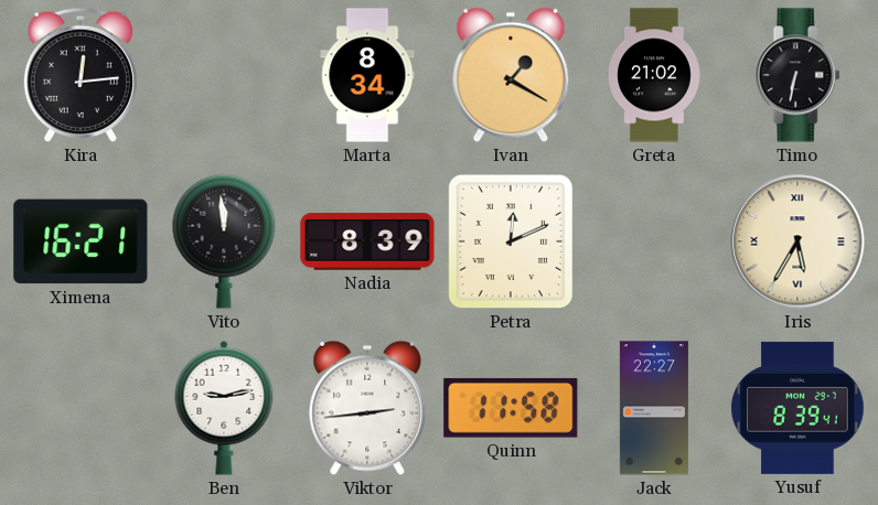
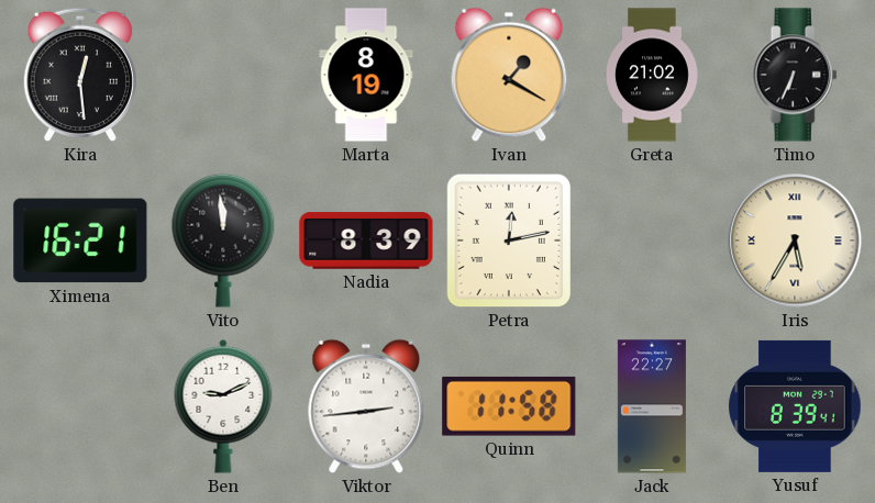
Kira: 12:14 -> 12:29
Marta: 8:34 -> 8:19
Timo: 6:32 -> 6:34
Petra: 12:11 -> 12:13
Ben: 9:13 -> 9:11
